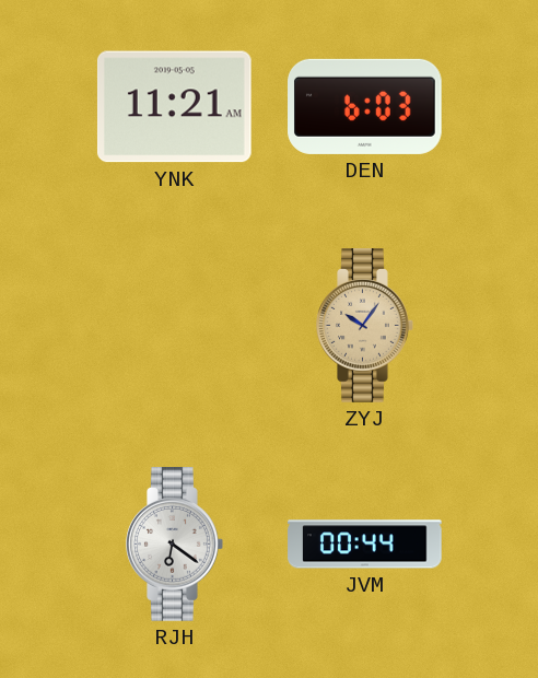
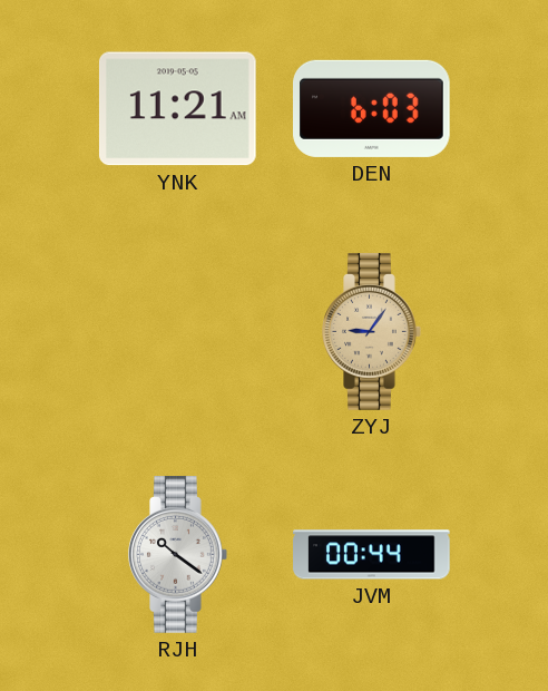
ZYJ: 10:06 -> 9:06
RJH: 6:21 -> 10:21
